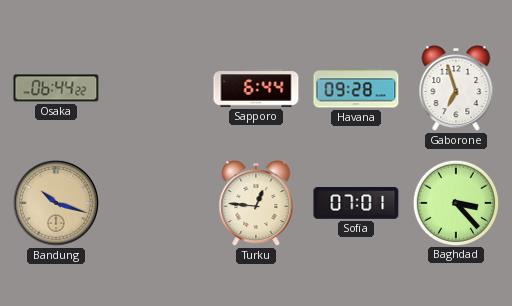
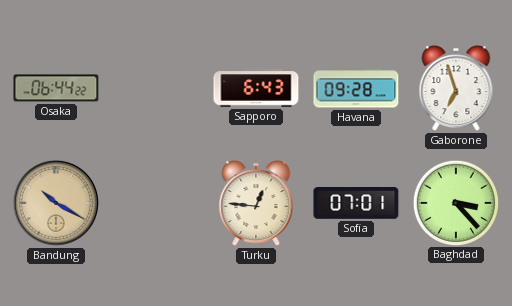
Sapporo: 6:44 -> 6:43
Bandung: 10:18 -> 10:20
